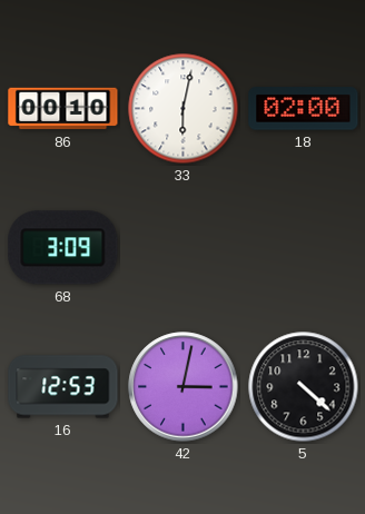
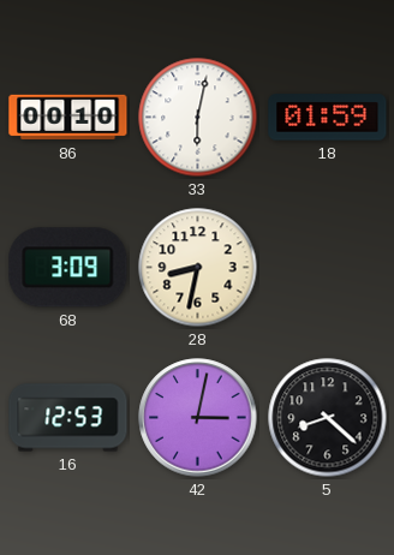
18: 02:00 -> 01:59
28: none -> 8:32
5: 4:22 -> 8:22
